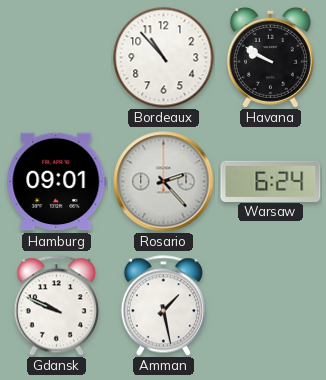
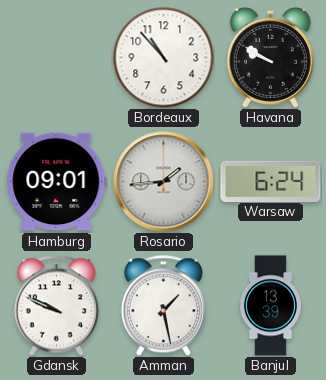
Rosario: 2:23 -> 1:44
Banjul: none -> 13:39
